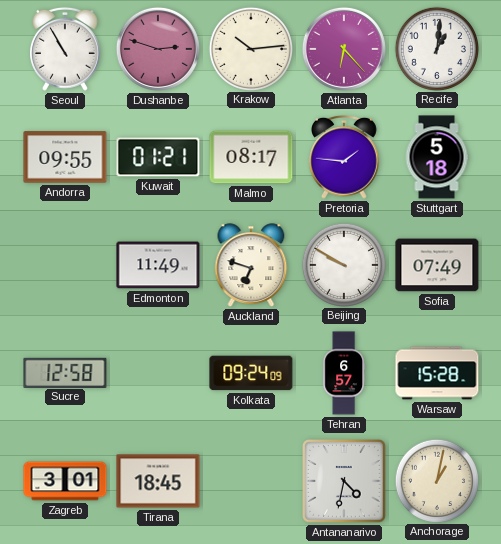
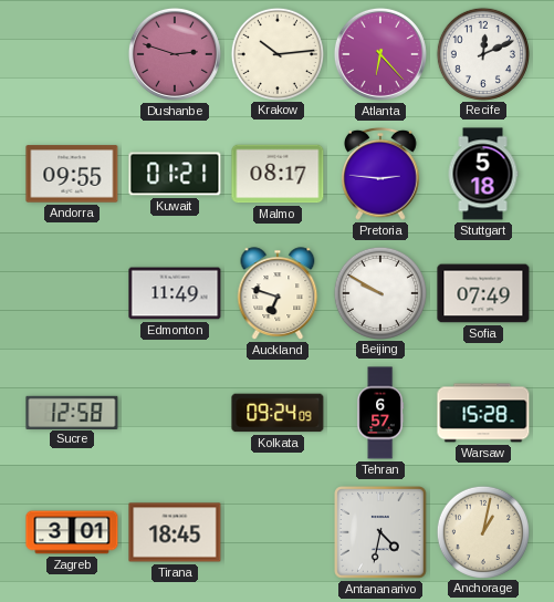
Seoul: 10:55 -> none
Recife: 1:01 -> 12:11
Pretoria: 1:46 -> 2:46
